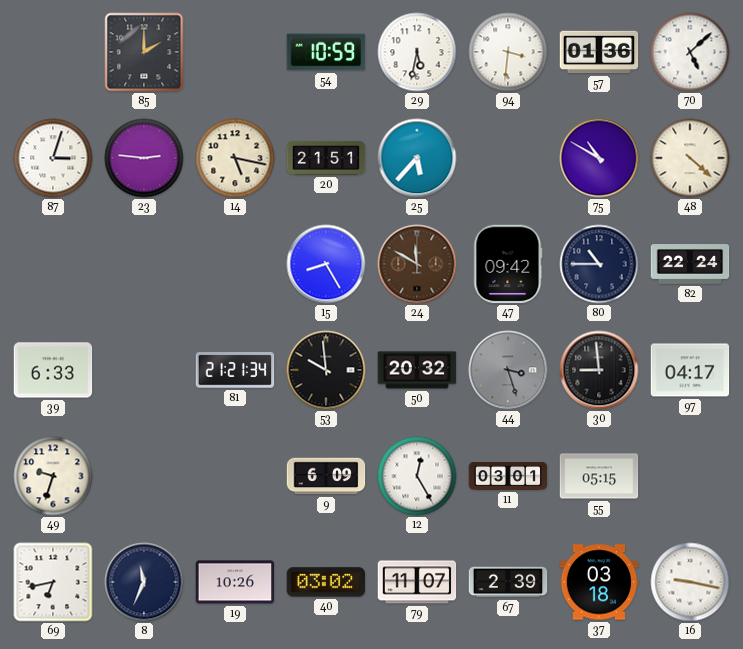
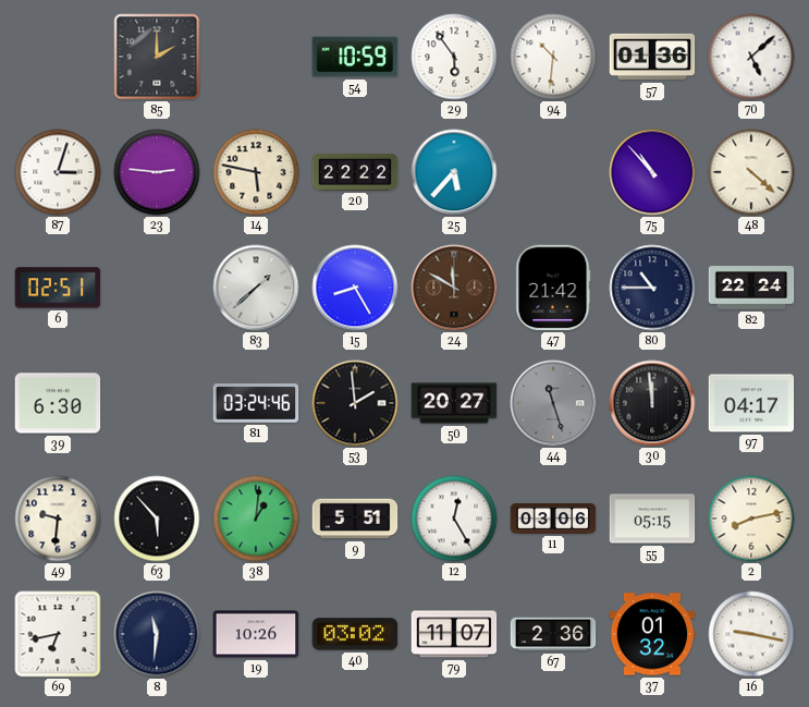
29: 5:32 -> 5:54
94: 3:31 -> 10:31
14: 5:17 -> 5:47
20: 21:51 -> 22:22
75: 10:50 -> 10:53
6: none -> 02:51
83: none -> 1:38
47: 09:42 -> 21:42
39: 6:33 -> 6:30
81: 21:21 -> 03:24
53: 9:59 -> 1:59
50: 20:32 -> 20:27
44: 3:27 -> 11:27
30: 8:59 -> 11:59
49: 9:33 -> 9:31
63: none -> 5:53
38: none -> 1:01
9: 6:09 -> 5:51
11: 03:01 -> 03:06
2: none -> 8:13
8: 11:34 -> 11:31
67: 2:39 -> 2:36
37: 03:18 -> 01:32
